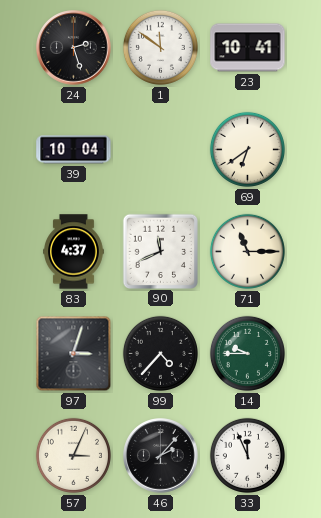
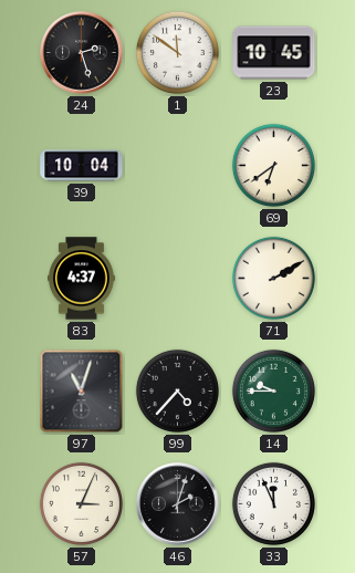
23: 10:41 -> 10:45
90: 11:41 -> none
71: 11:15 -> 2:10
97: 3:03 -> 11:03
46: 2:07 -> 2:03
